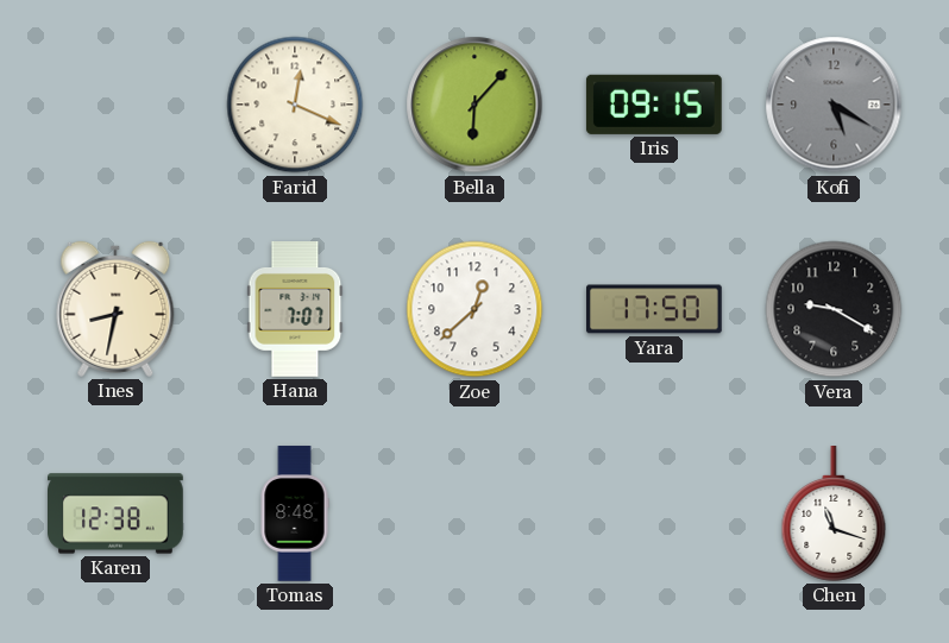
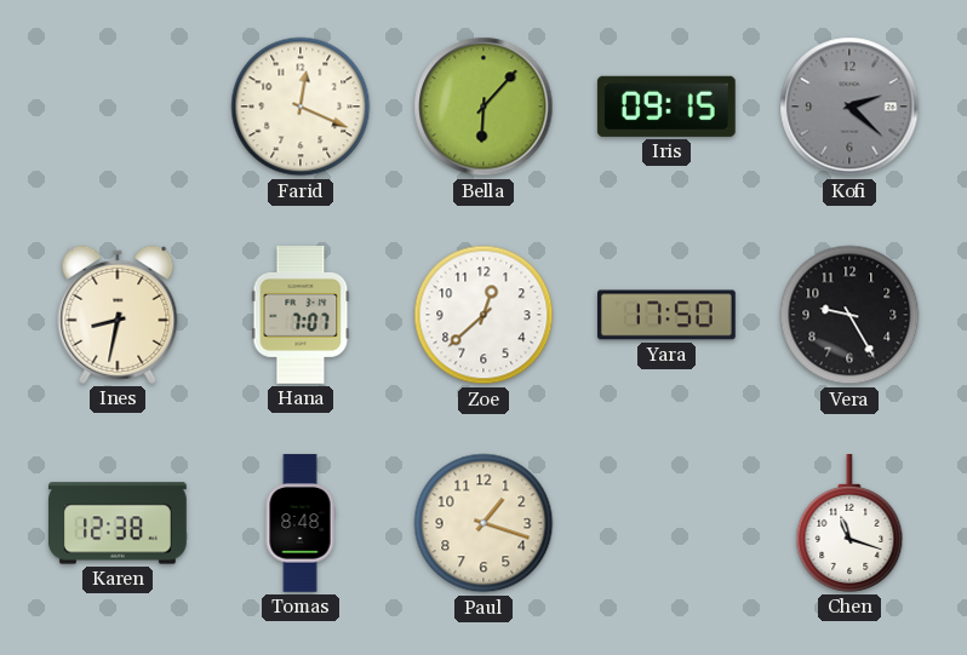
Kofi: 5:20 -> 2:22
Vera: 9:20 -> 9:25
Paul: none -> 1:18
